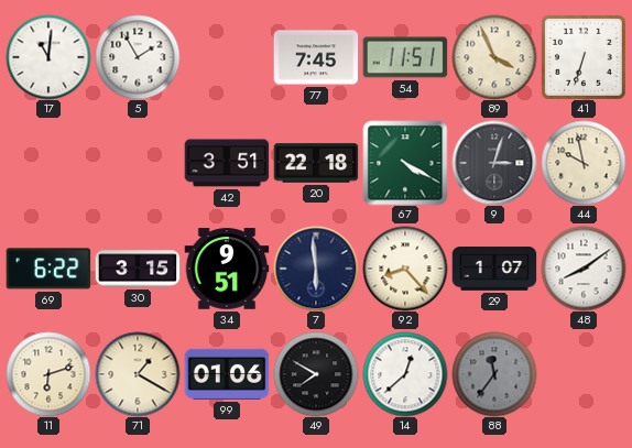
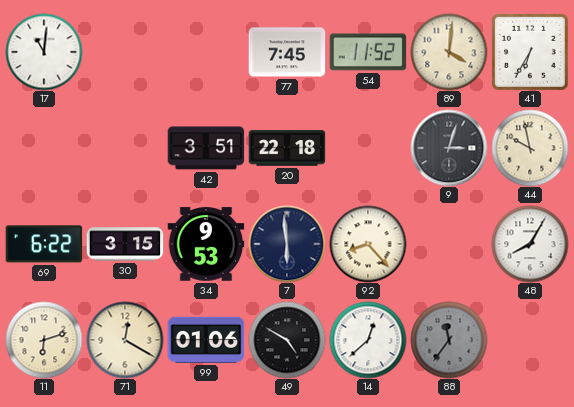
5: 1:55 -> none
54: 11:51 -> 11:52
89: 3:56 -> 4:01
41: 6:33 -> 6:35
67: 4:20 -> none
34: 9:51 -> 9:53
29: 1:07 -> none
48: 8:09 -> 8:05
71: 1:20 -> 12:20
49: 7:50 -> 4:50
